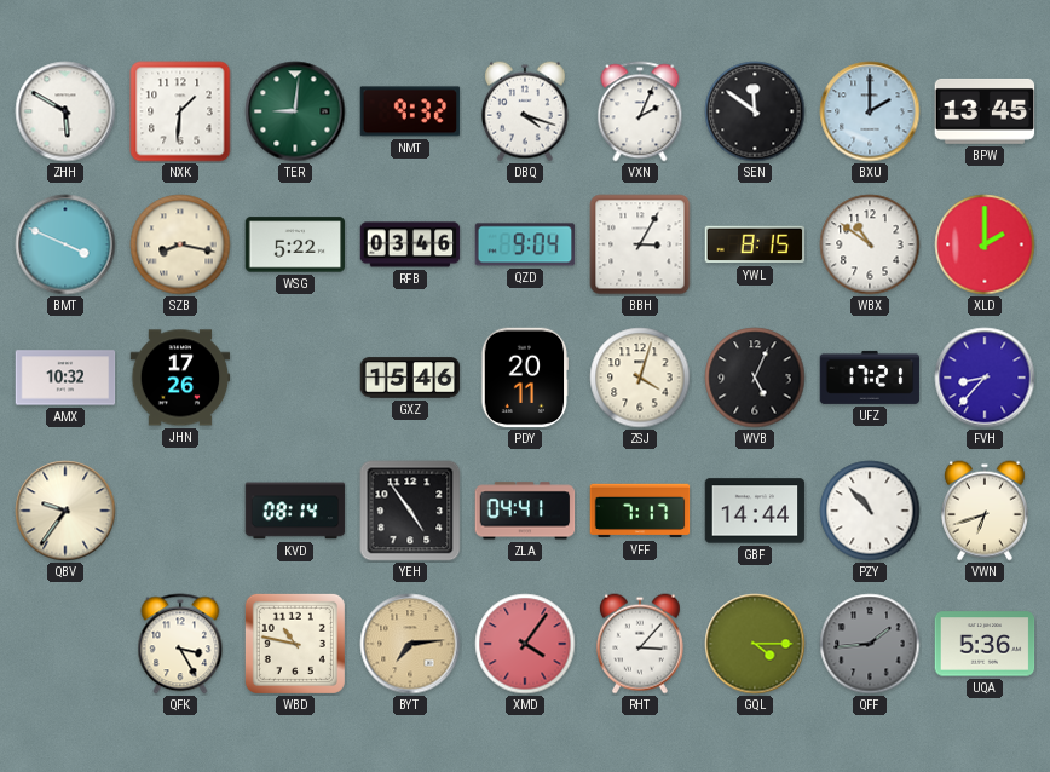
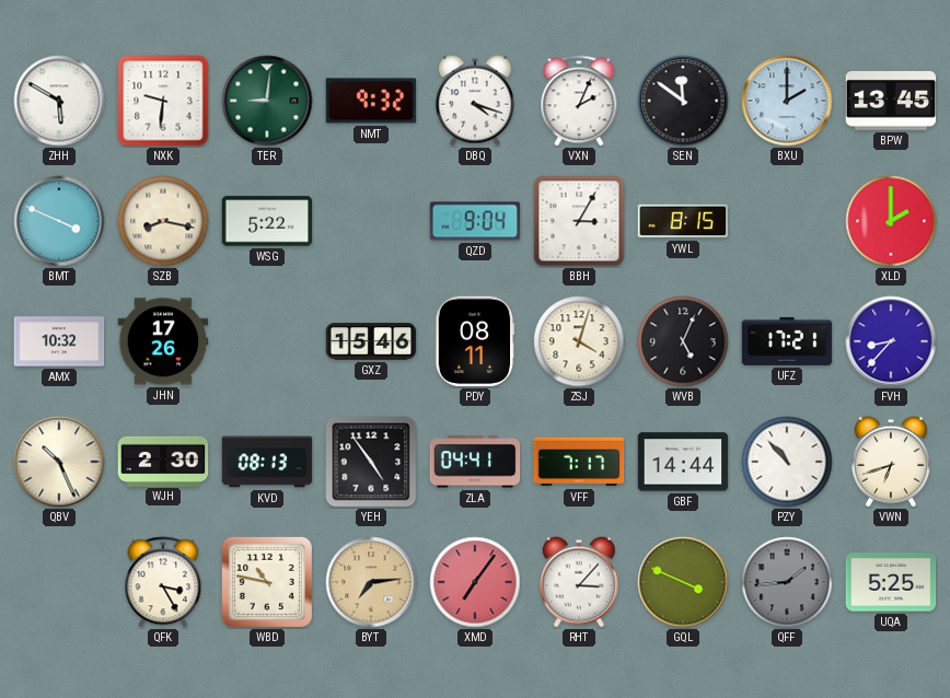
NXK: 1:31 -> 9:31
RFB: 03:46 -> none
WBX: 10:51 -> none
PDY: 20:11 -> 08:11
QBV: 9:36 -> 10:26
WJH: none -> 2:30
KVD: 08:14 -> 08:13
XMD: 4:06 -> 7:06
GQL: 4:15 -> 3:49
UQA: 5:36 -> 5:25
